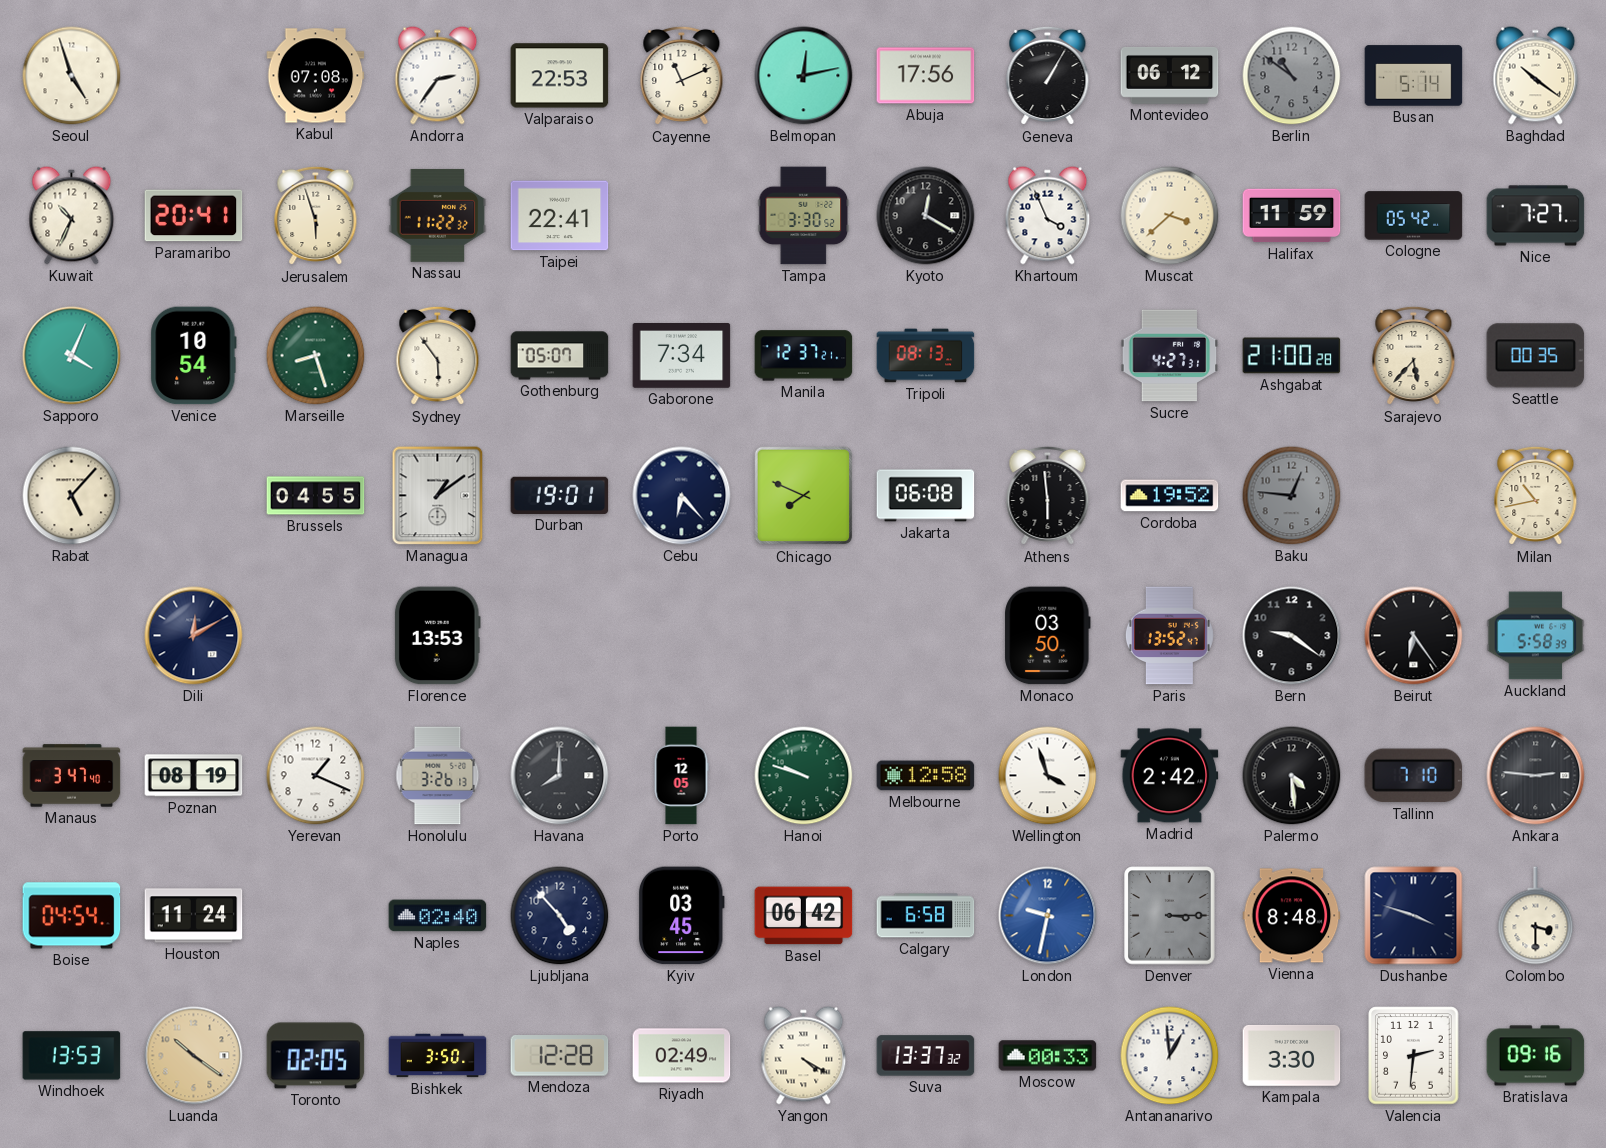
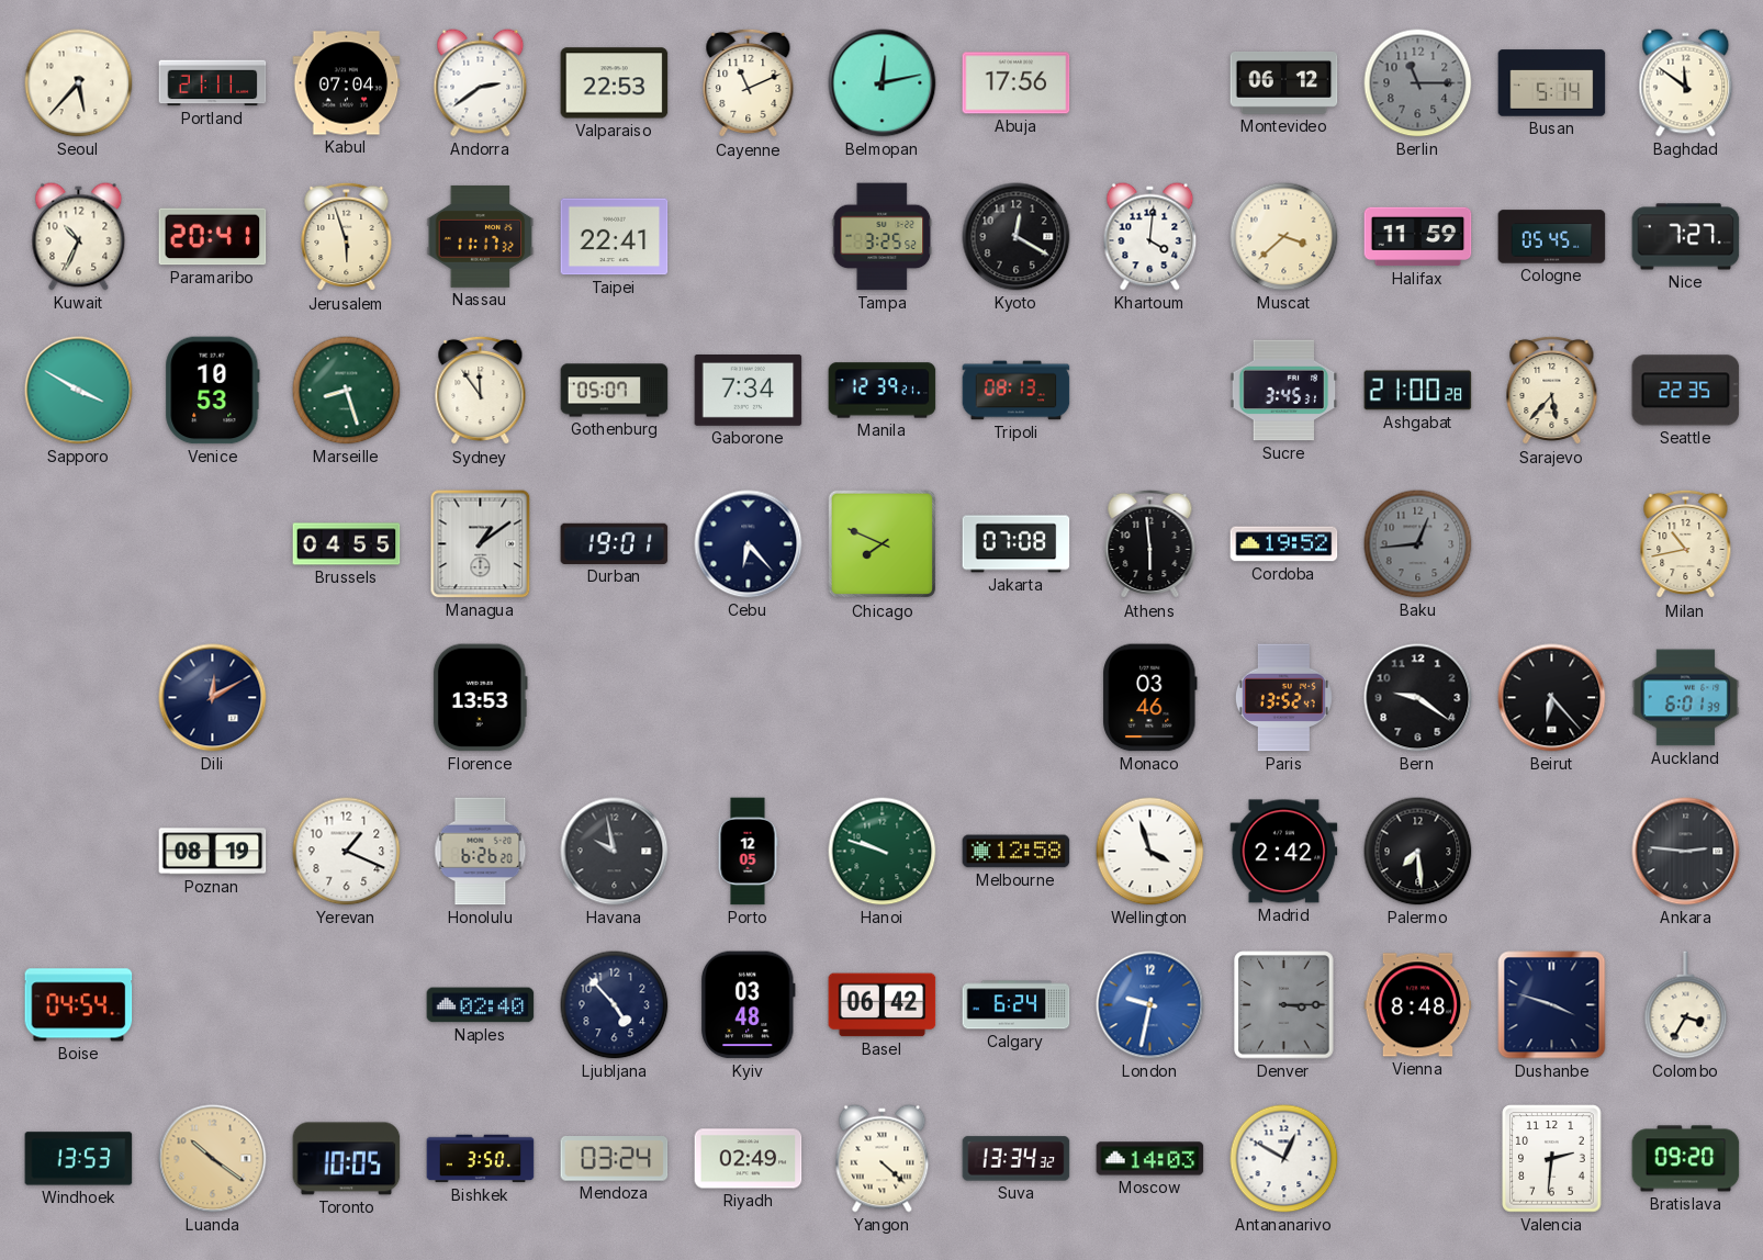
Seoul: 4:57 -> 5:37
Portland: none -> 21:11
Kabul: 07:08 -> 07:04
Andorra: 2:36 -> 2:39
Geneva: 1:05 -> none
Berlin: 10:51 -> 11:15
Baghdad: 10:21 -> 11:51
Nassau: 11:22 -> 11:17
Tampa: 3:30 -> 3:25
Khartoum: 3:56 -> 4:01
Cologne: 05:42 -> 05:45
Sapporo: 4:04 -> 3:50
Venice: 10:54 -> 10:53
Sydney: 5:54 -> 11:54
Manila: 12:37 -> 12:39
Sucre: 4:27 -> 3:45
Seattle: 00:35 -> 22:35
Rabat: 5:07 -> none
Jakarta: 06:08 -> 07:08
Baku: 12:46 -> 12:44
Monaco: 03:50 -> 03:46
Beirut: 6:24 -> 6:23
Auckland: 5:58 -> 6:01
Manaus: 3:47 -> none
Honolulu: 3:26 -> 6:26
Havana: 8:00 -> 9:58
Palermo: 4:29 -> 7:29
Tallinn: 7:10 -> none
Houston: 11:24 -> none
Kyiv: 03:45 -> 03:48
Calgary: 6:58 -> 6:24
Colombo: 3:30 -> 3:35
Toronto: 02:05 -> 10:05
Mendoza: 12:28 -> 03:24
Yangon: 4:20 -> 4:22
Suva: 13:37 -> 13:34
Moscow: 00:33 -> 14:03
Antananarivo: 12:59 -> 12:50
Kampala: 3:30 -> none
Bratislava: 09:16 -> 09:20
